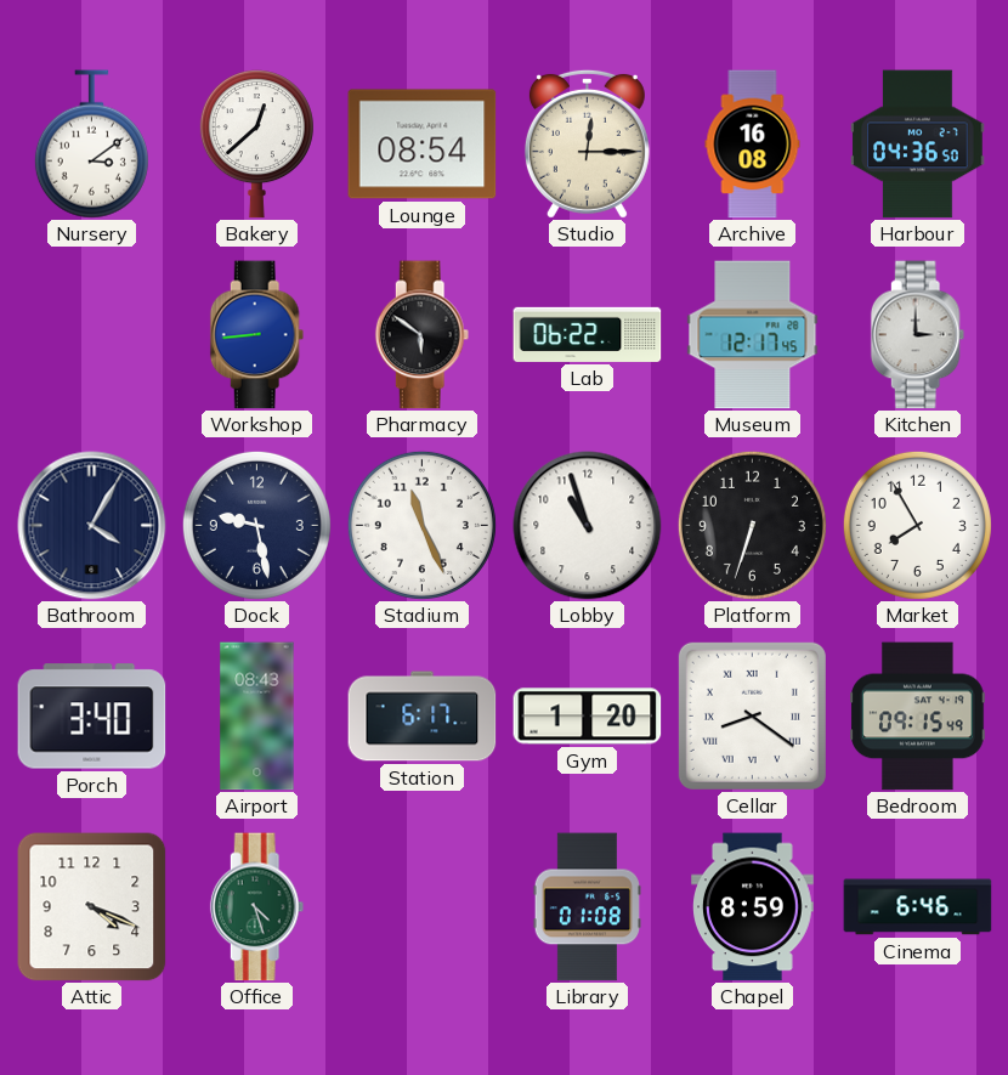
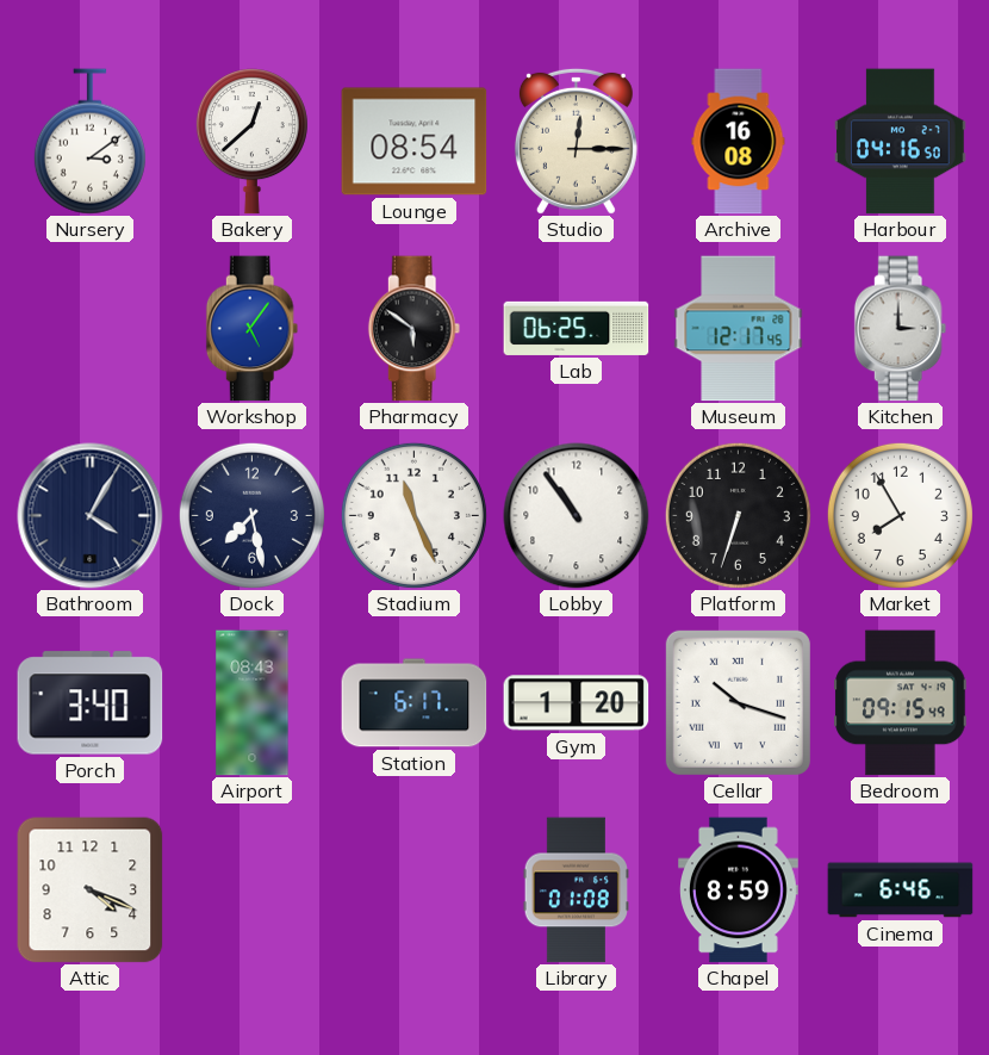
Harbour: 04:36 -> 04:16
Workshop: 8:44 -> 5:06
Lab: 06:22 -> 06:25
Dock: 9:28 -> 7:28
Lobby: 10:57 -> 10:54
Cellar: 8:21 -> 10:18
Office: 4:27 -> none
